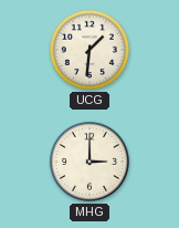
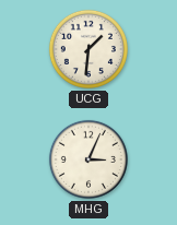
MHG: 3:00 -> 3:04
